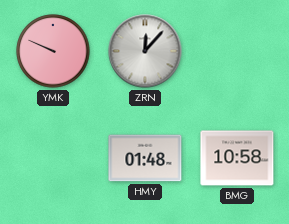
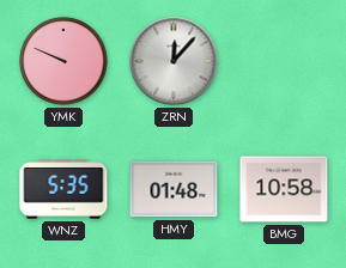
WNZ: none -> 5:35
